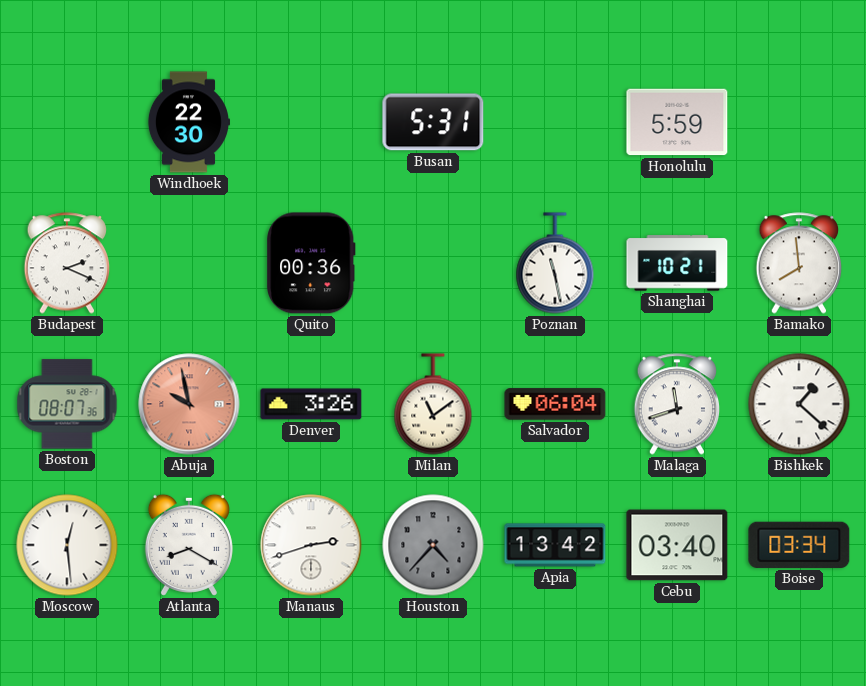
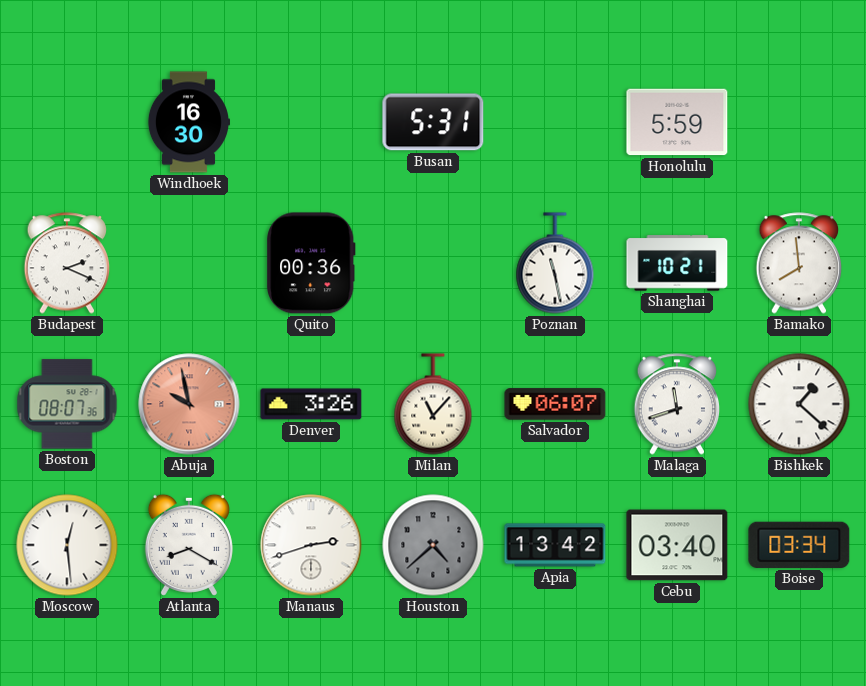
Windhoek: 22:30 -> 16:30
Milan: 11:09 -> 11:07
Salvador: 06:04 -> 06:07
Houston: 4:37 -> 4:38
